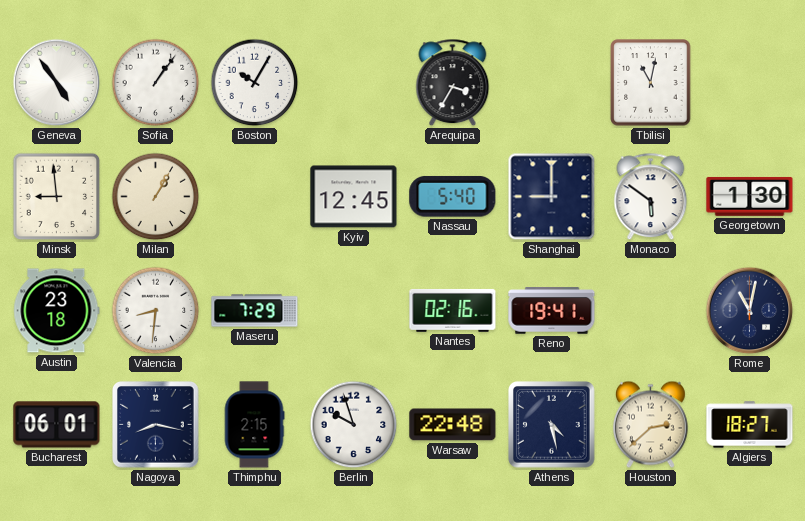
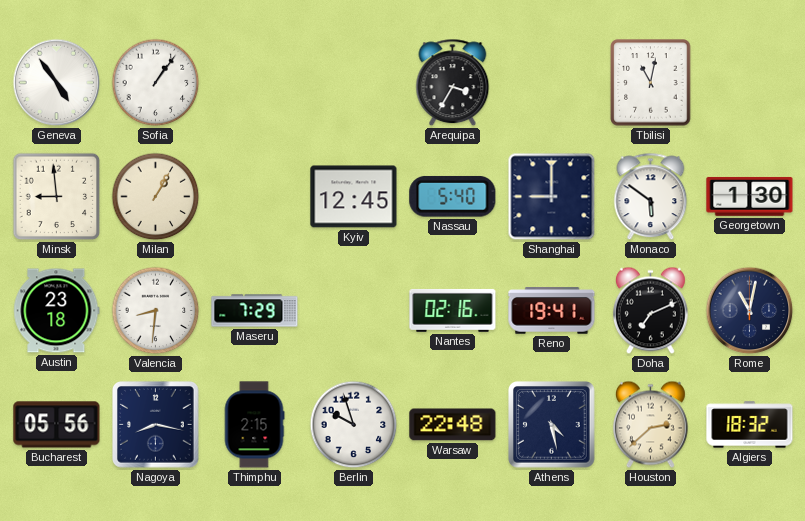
Boston: 10:05 -> none
Doha: none -> 7:11
Bucharest: 06:01 -> 05:56
Algiers: 18:27 -> 18:32
